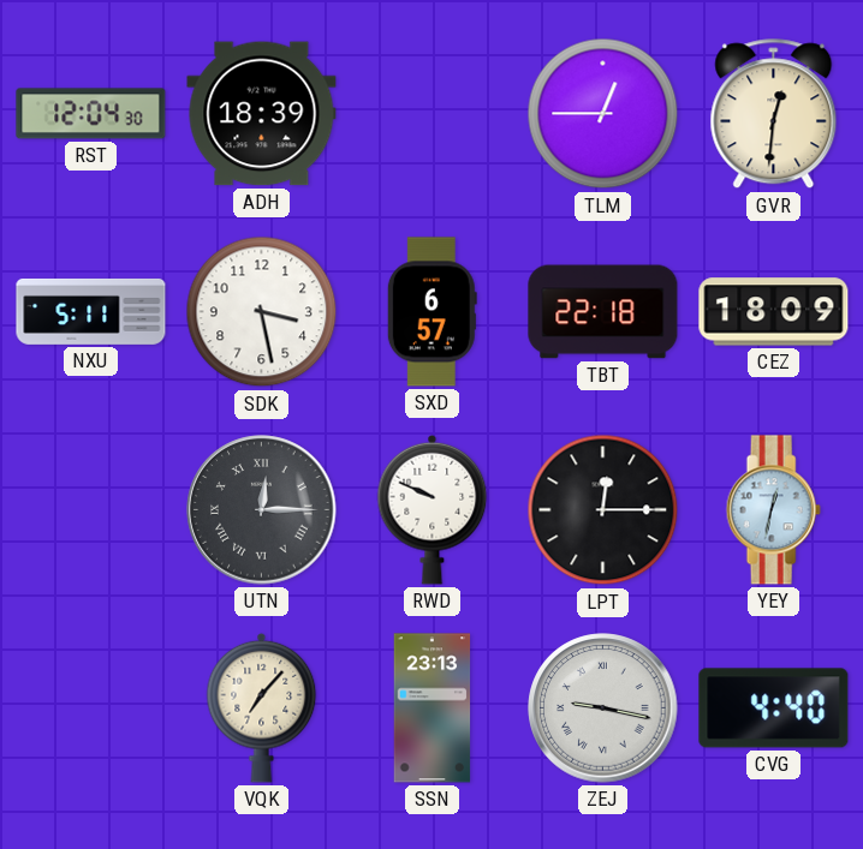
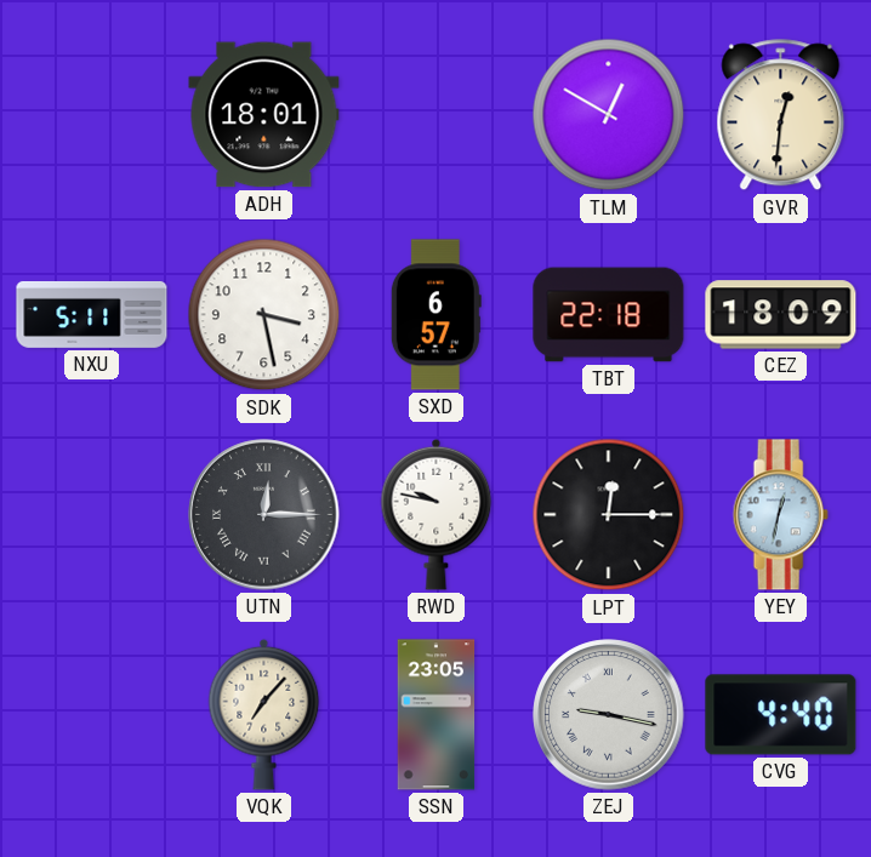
RST: 12:04 -> none
ADH: 18:39 -> 18:01
TLM: 12:45 -> 12:50
RWD: 9:49 -> 9:47
SSN: 23:13 -> 23:05
